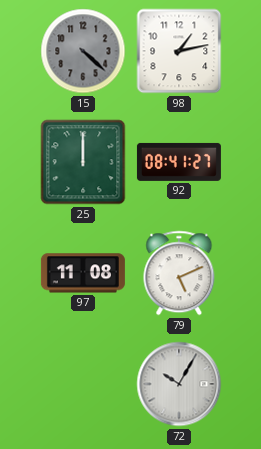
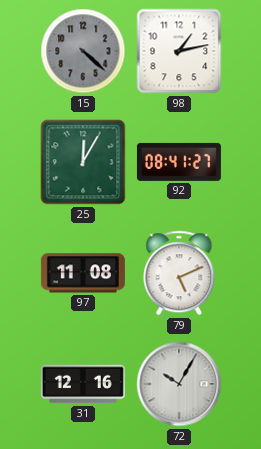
25: 12:00 -> 12:05
31: none -> 12:16
